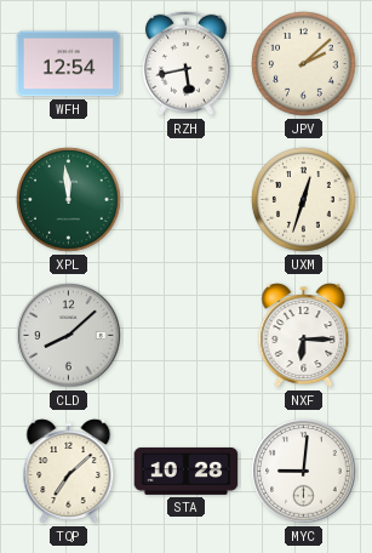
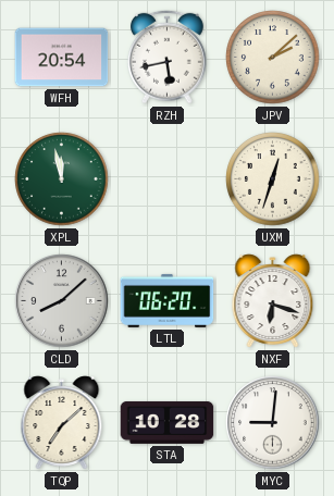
WFH: 12:54 -> 20:54
XPL: 11:59 -> 11:58
LTL: none -> 06:20
NXF: 6:15 -> 6:18
